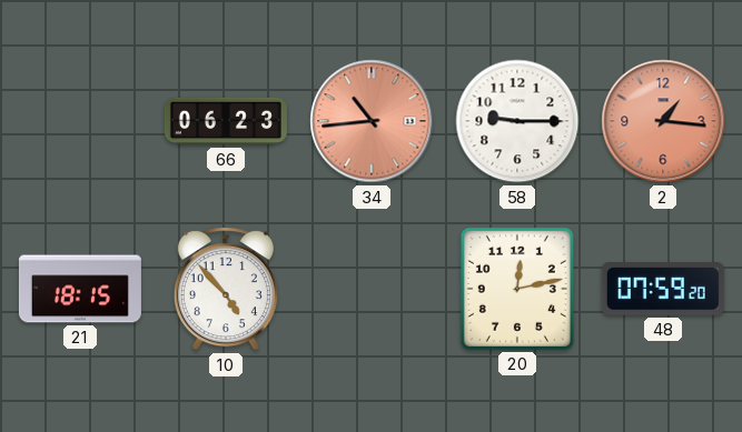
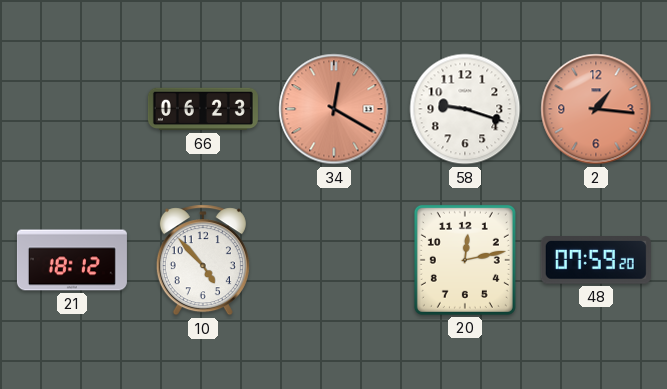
34: 10:44 -> 12:20
58: 9:15 -> 9:18
21: 18:15 -> 18:12
